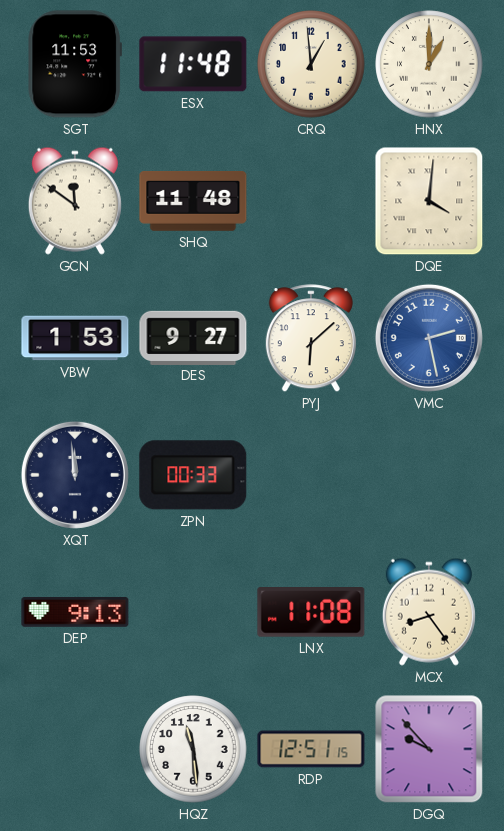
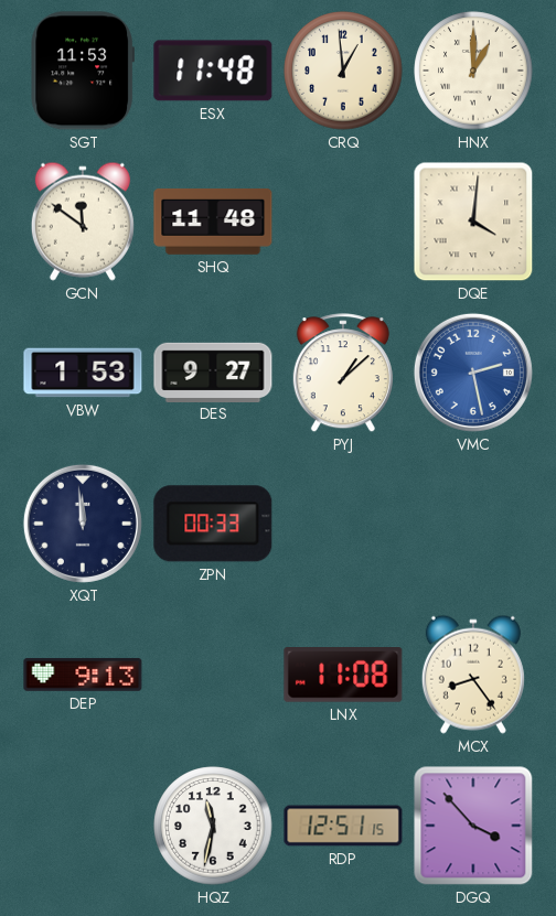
PYJ: 6:08 -> 1:08
HQZ: 11:29 -> 11:32
DGQ: 9:53 -> 3:53
